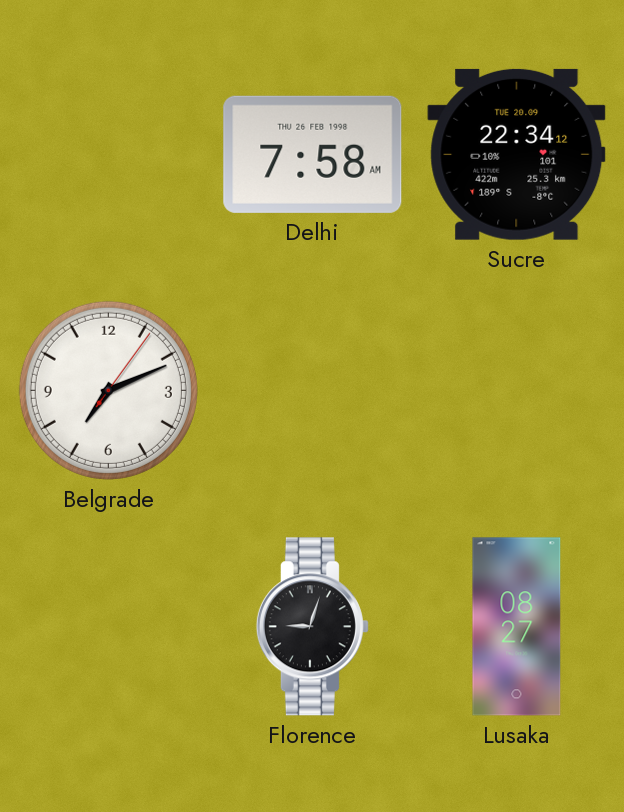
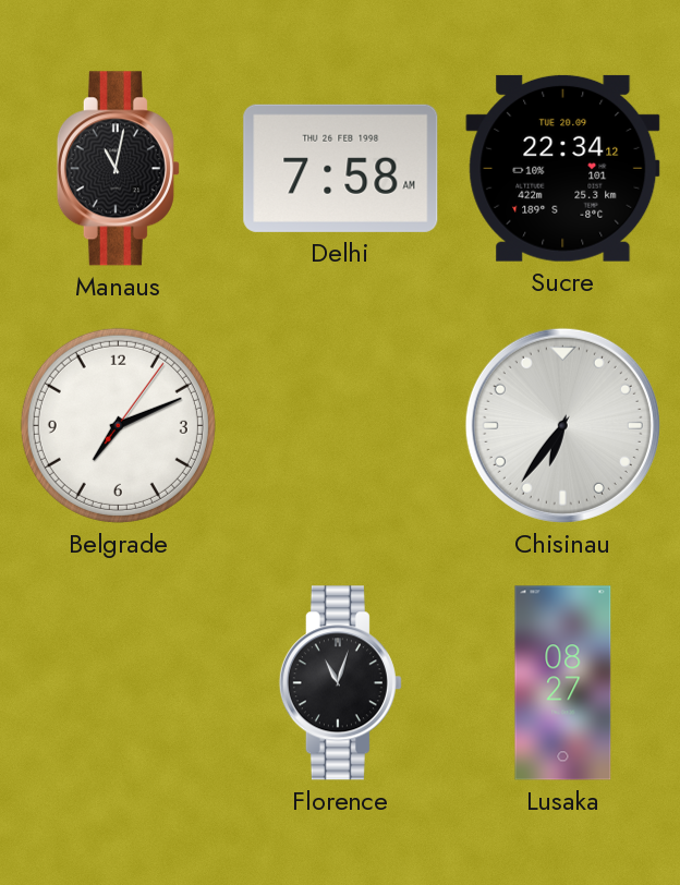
Manaus: none -> 11:02
Chisinau: none -> 6:36
Florence: 9:03 -> 11:03
